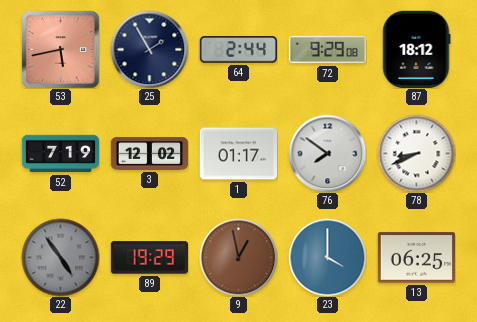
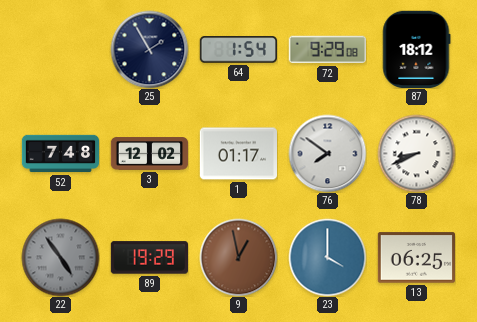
53: 5:43 -> none
64: 2:44 -> 1:54
52: 7:19 -> 7:48
